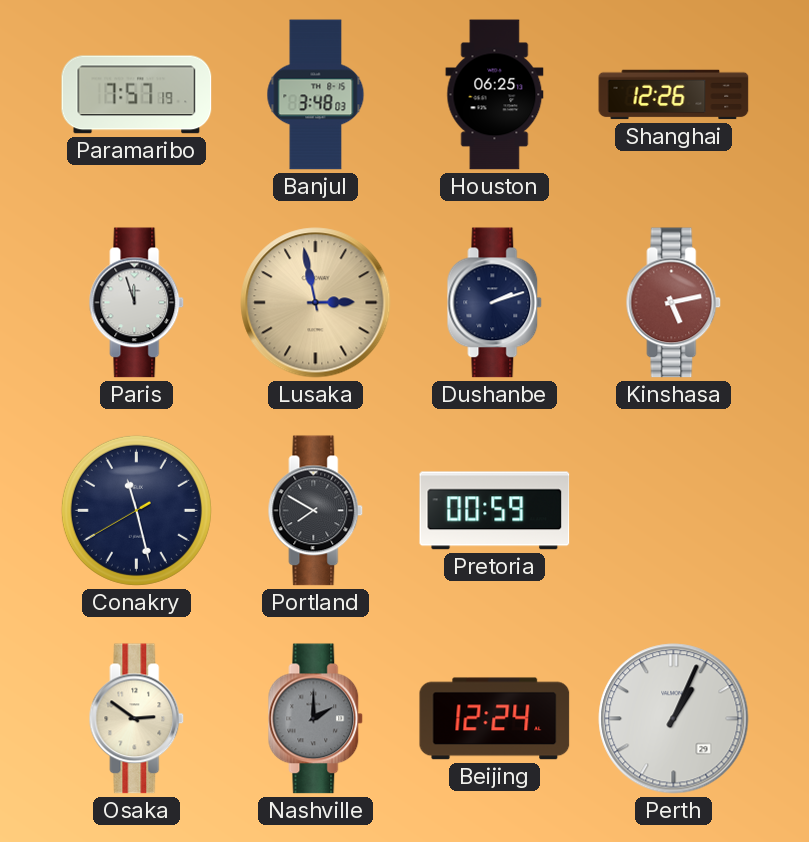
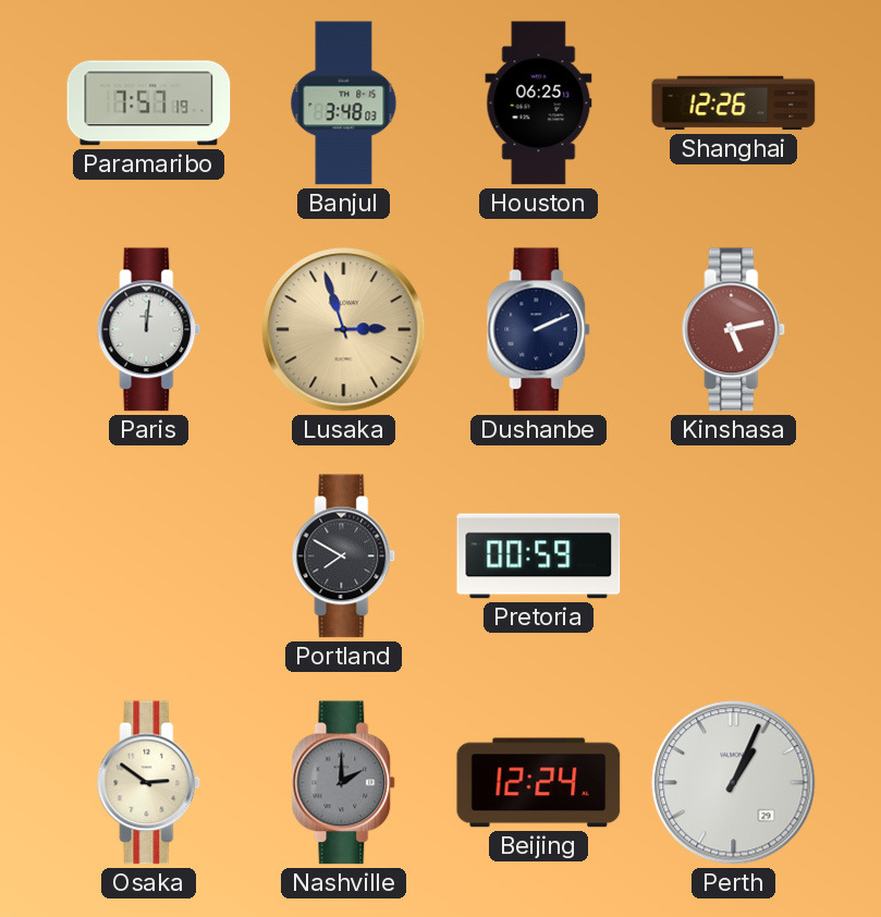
Paris: 11:57 -> 12:01
Lusaka: 2:58 -> 2:57
Dushanbe: 2:12 -> 2:11
Conakry: 11:27 -> none
